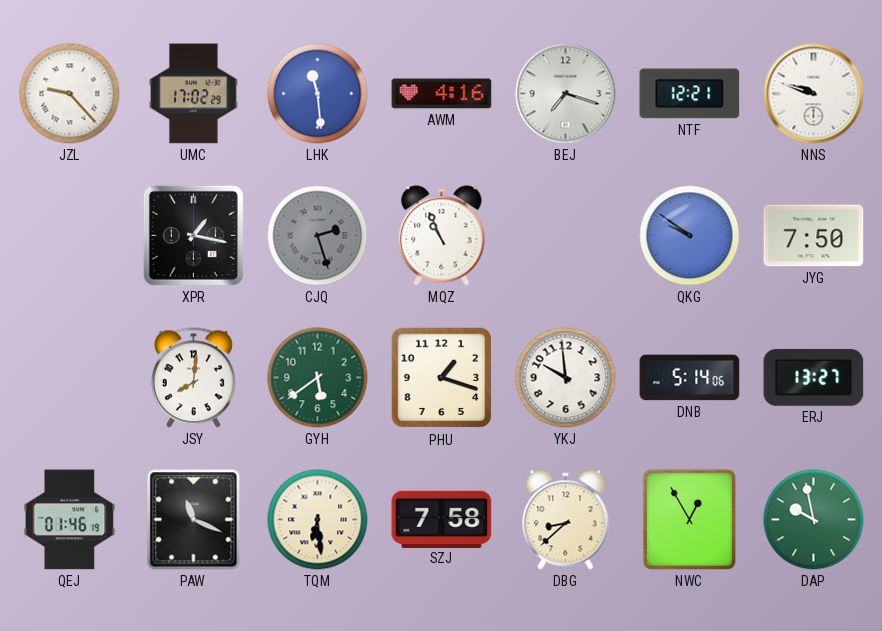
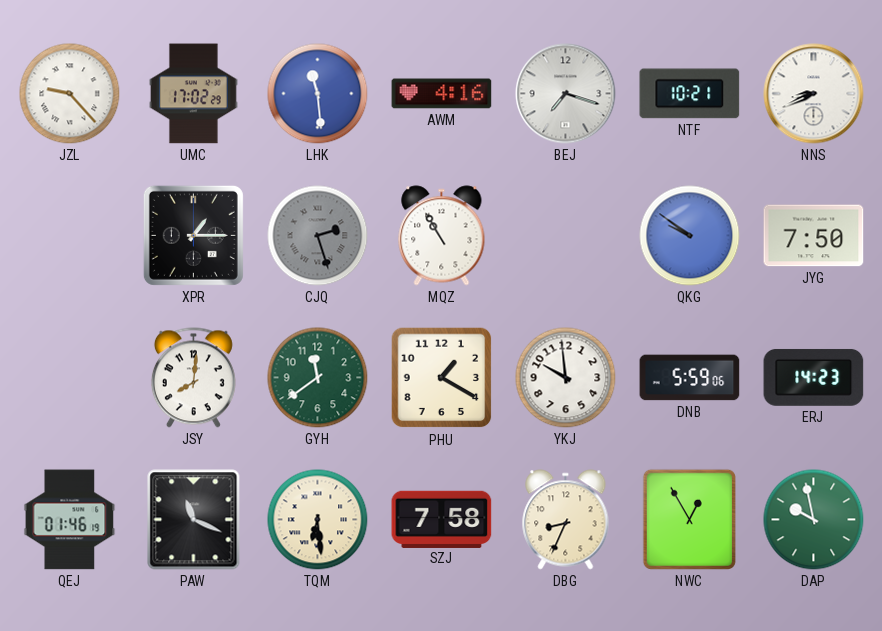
NTF: 12:21 -> 10:21
NNS: 9:48 -> 8:41
XPR: 1:17 -> 1:15
MQZ: 10:56 -> 10:55
GYH: 5:39 -> 11:39
PHU: 1:18 -> 1:20
DNB: 5:14 -> 5:59
ERJ: 13:27 -> 14:23
DBG: 8:38 -> 8:34
